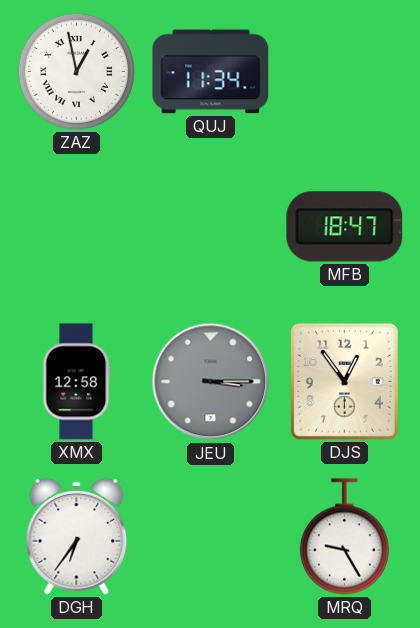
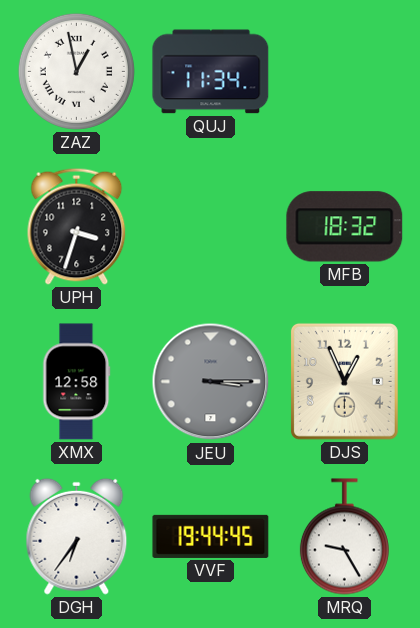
UPH: none -> 3:33
MFB: 18:47 -> 18:32
DJS: 12:54 -> 12:56
VVF: none -> 19:44
